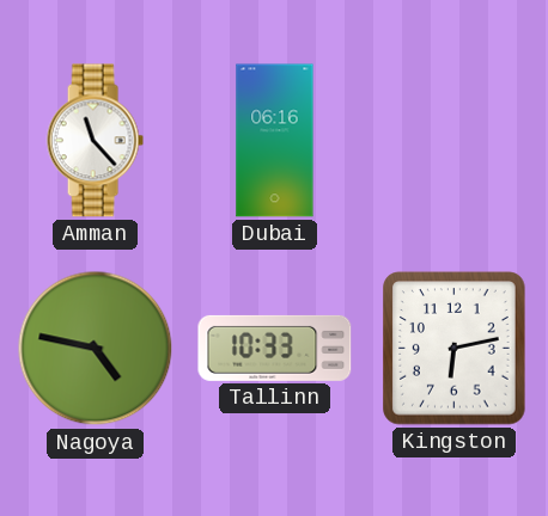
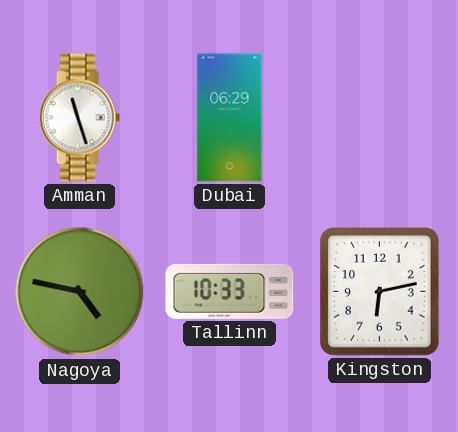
Amman: 11:23 -> 11:27
Dubai: 06:16 -> 06:29
